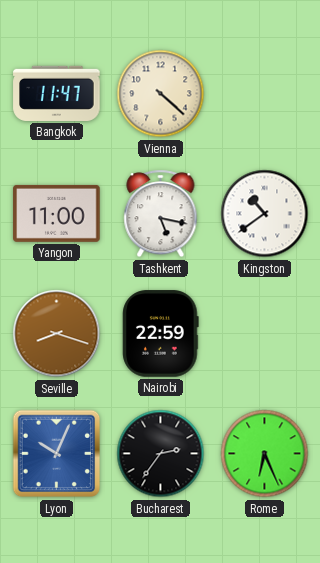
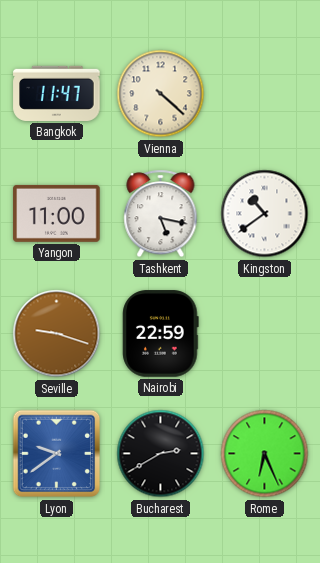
Seville: 8:18 -> 9:18
Lyon: 10:04 -> 9:39
Bucharest: 2:36 -> 2:40
